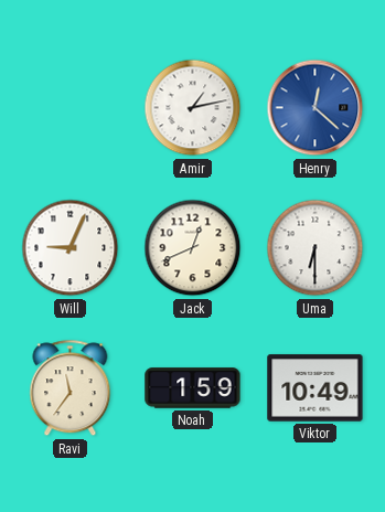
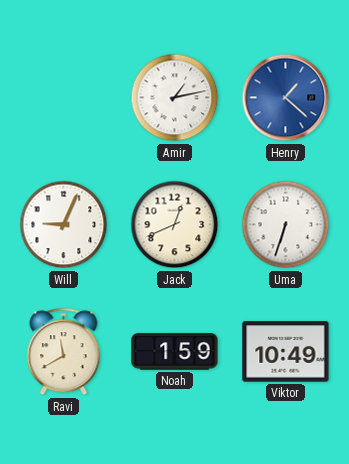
Henry: 12:22 -> 1:22
Uma: 6:30 -> 6:33
Ravi: 11:36 -> 11:40
